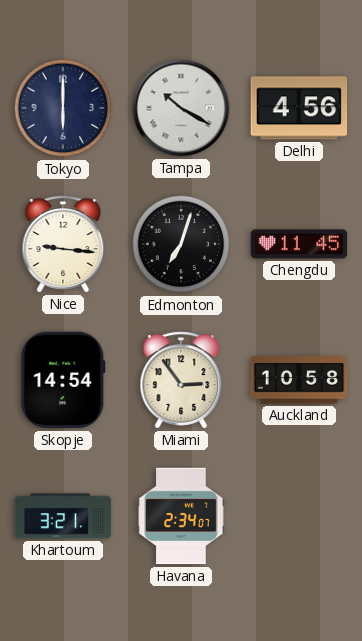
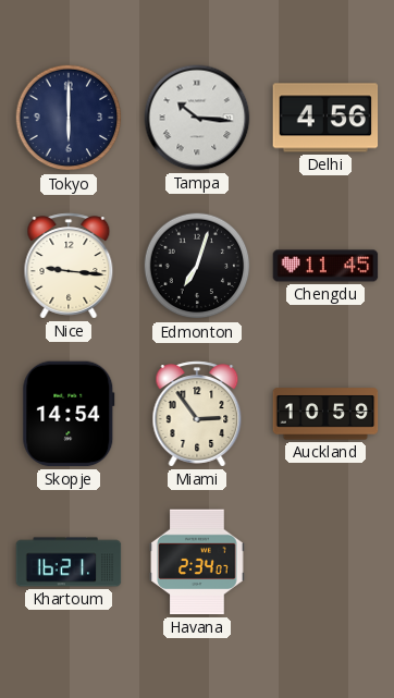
Tampa: 10:20 -> 10:16
Auckland: 10:58 -> 10:59
Khartoum: 3:21 -> 16:21
